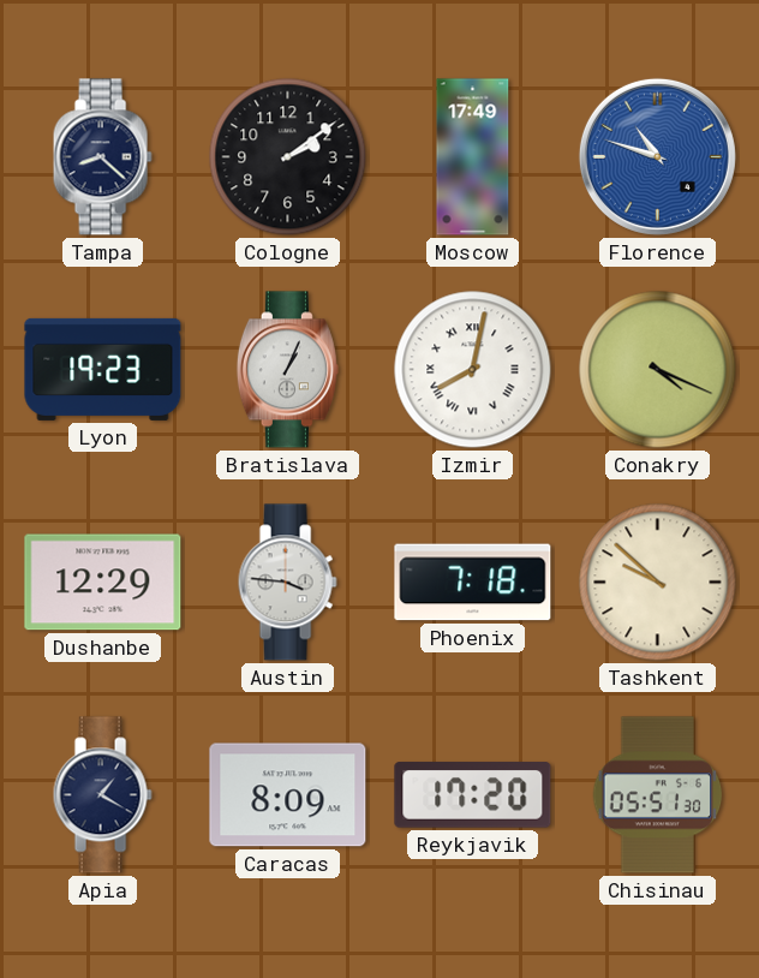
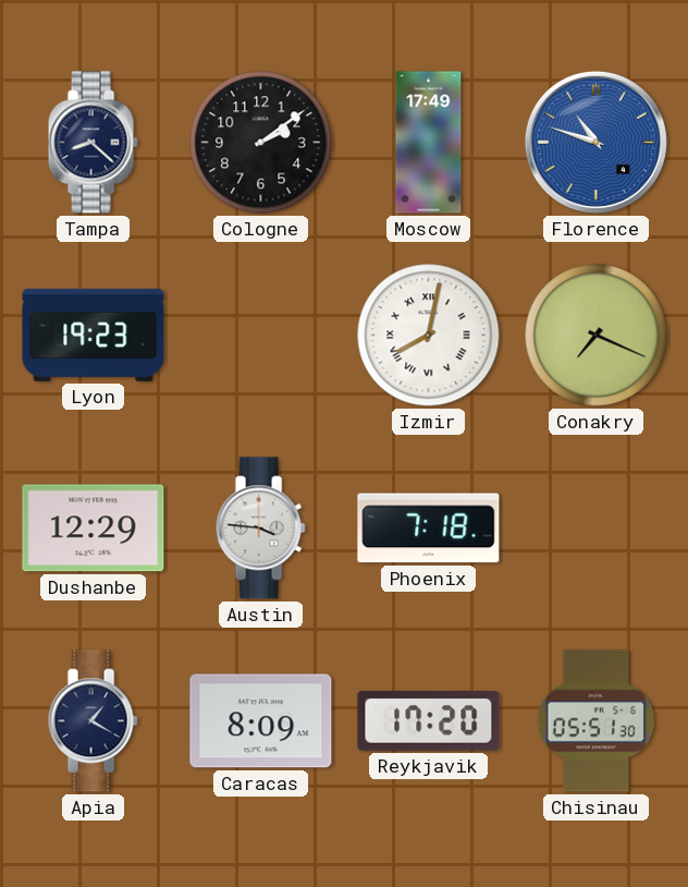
Bratislava: 1:04 -> none
Conakry: 4:19 -> 7:19
Tashkent: 9:52 -> none
